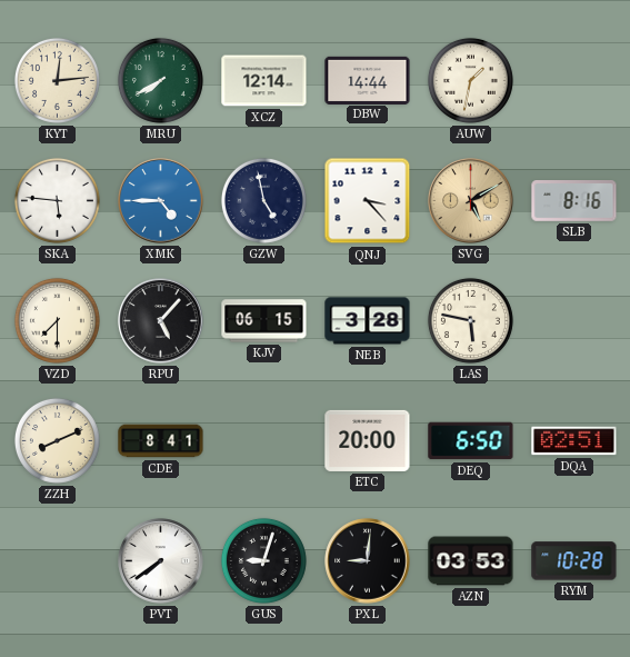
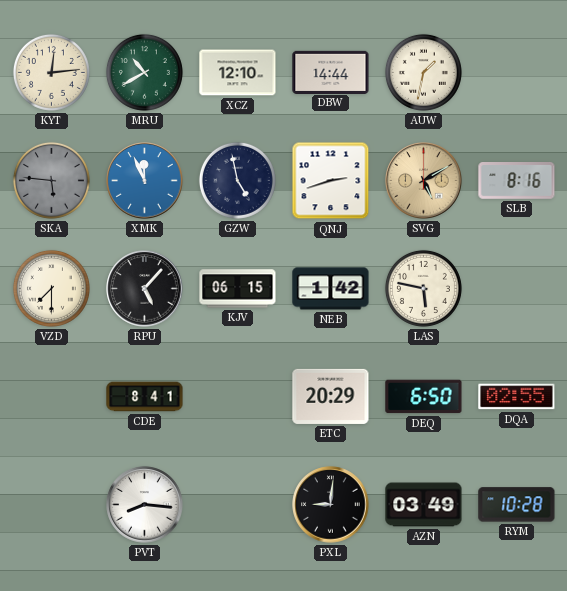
MRU: 7:40 -> 10:40
XCZ: 12:14 -> 12:10
SKA dial: white -> grey
XMK: 4:45 -> 11:56
QNJ: 3:23 -> 2:42
NEB: 3:28 -> 1:42
ZZH: 8:11 -> none
ETC: 20:00 -> 20:29
DQA: 02:51 -> 02:55
PVT: 7:39 -> 8:16
GUS: 9:03 -> none
AZN: 03:53 -> 03:49
